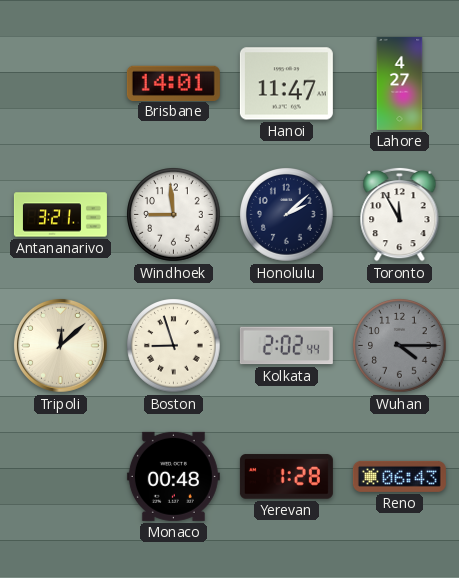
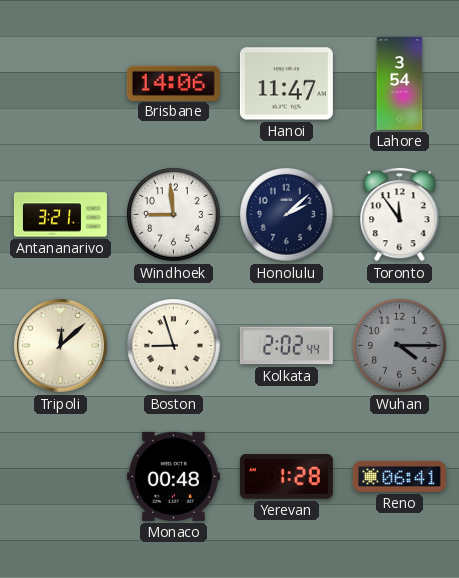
Brisbane: 14:01 -> 14:06
Lahore: 4:27 -> 3:54
Toronto: 11:55 -> 11:54
Reno: 06:43 -> 06:41
